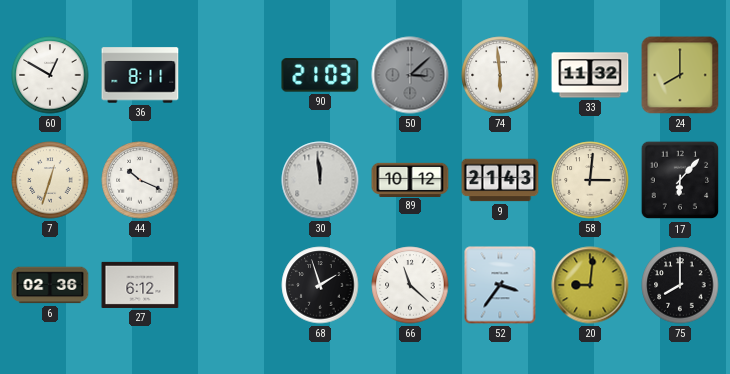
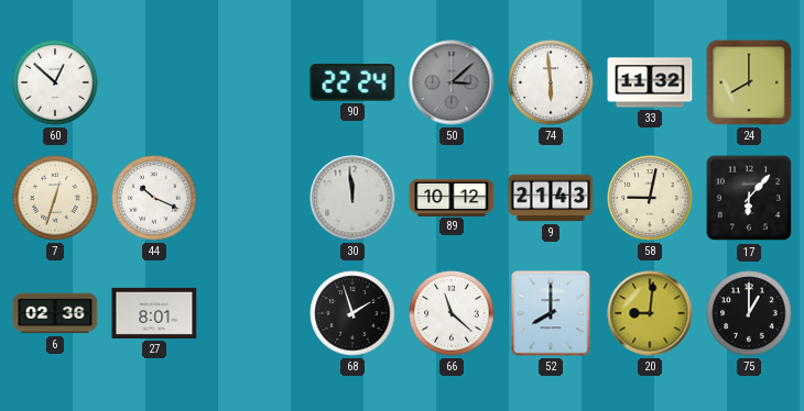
60: 12:50 -> 12:52
36: 8:11 -> none
90: 21:03 -> 22:24
58: 3:01 -> 9:02
27: 6:12 -> 8:01
52: 3:36 -> 8:00
75: 8:00 -> 1:00
